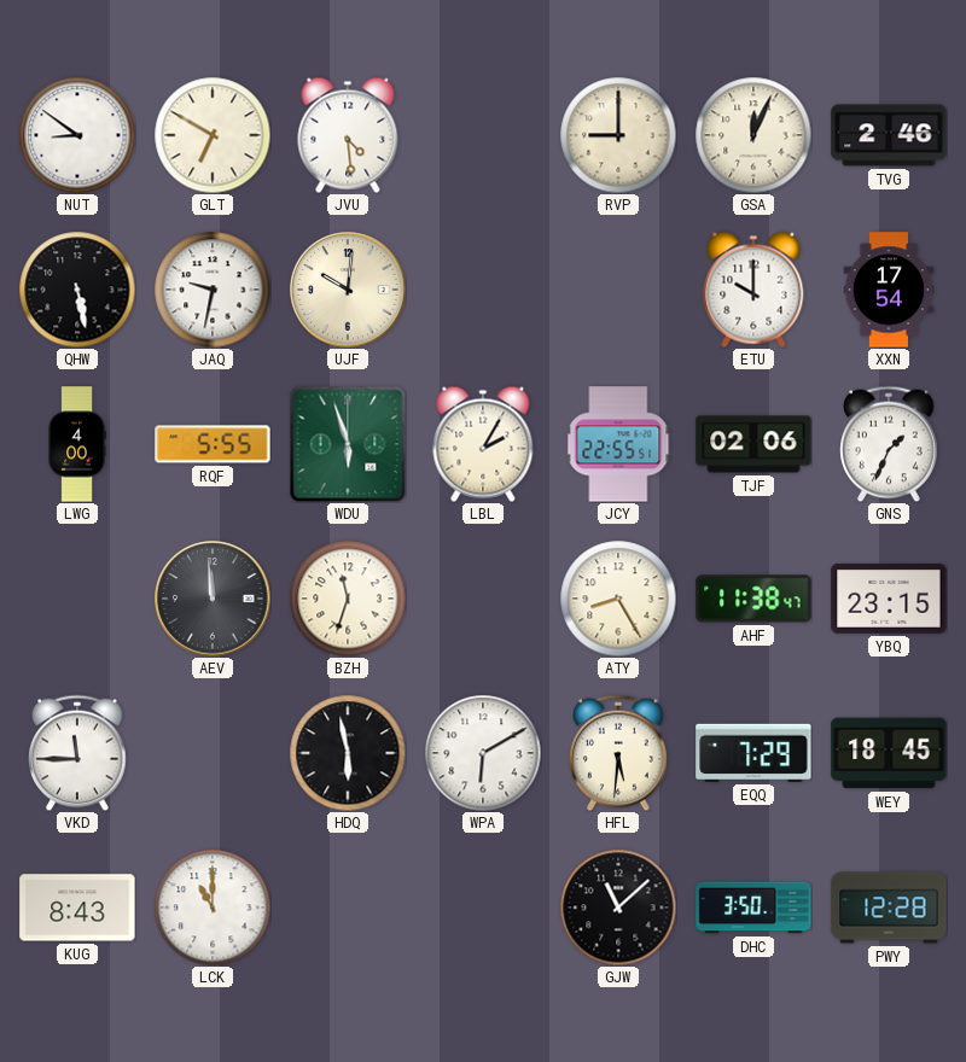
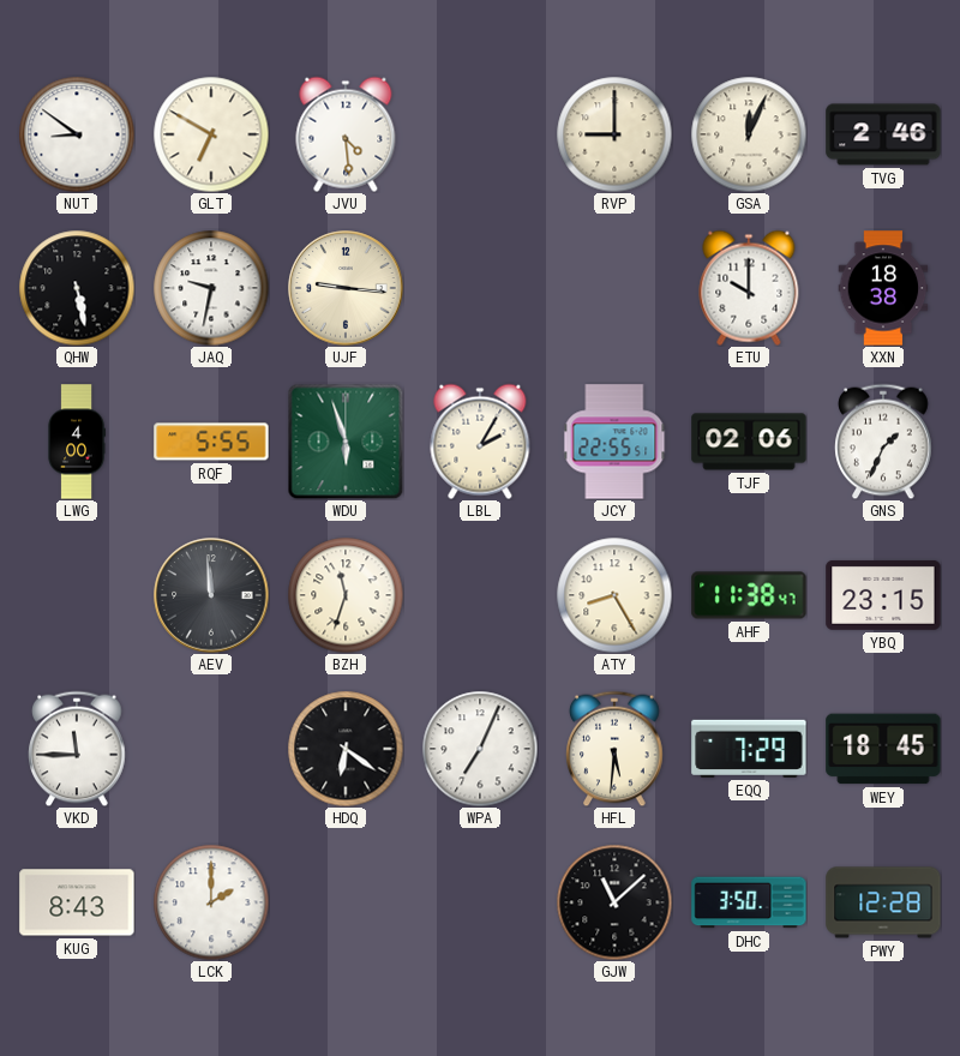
UJF: 10:01 -> 9:16
XXN: 17:54 -> 18:38
HDQ: 5:58 -> 6:21
WPA: 6:10 -> 7:04
LCK: 11:00 -> 2:00
